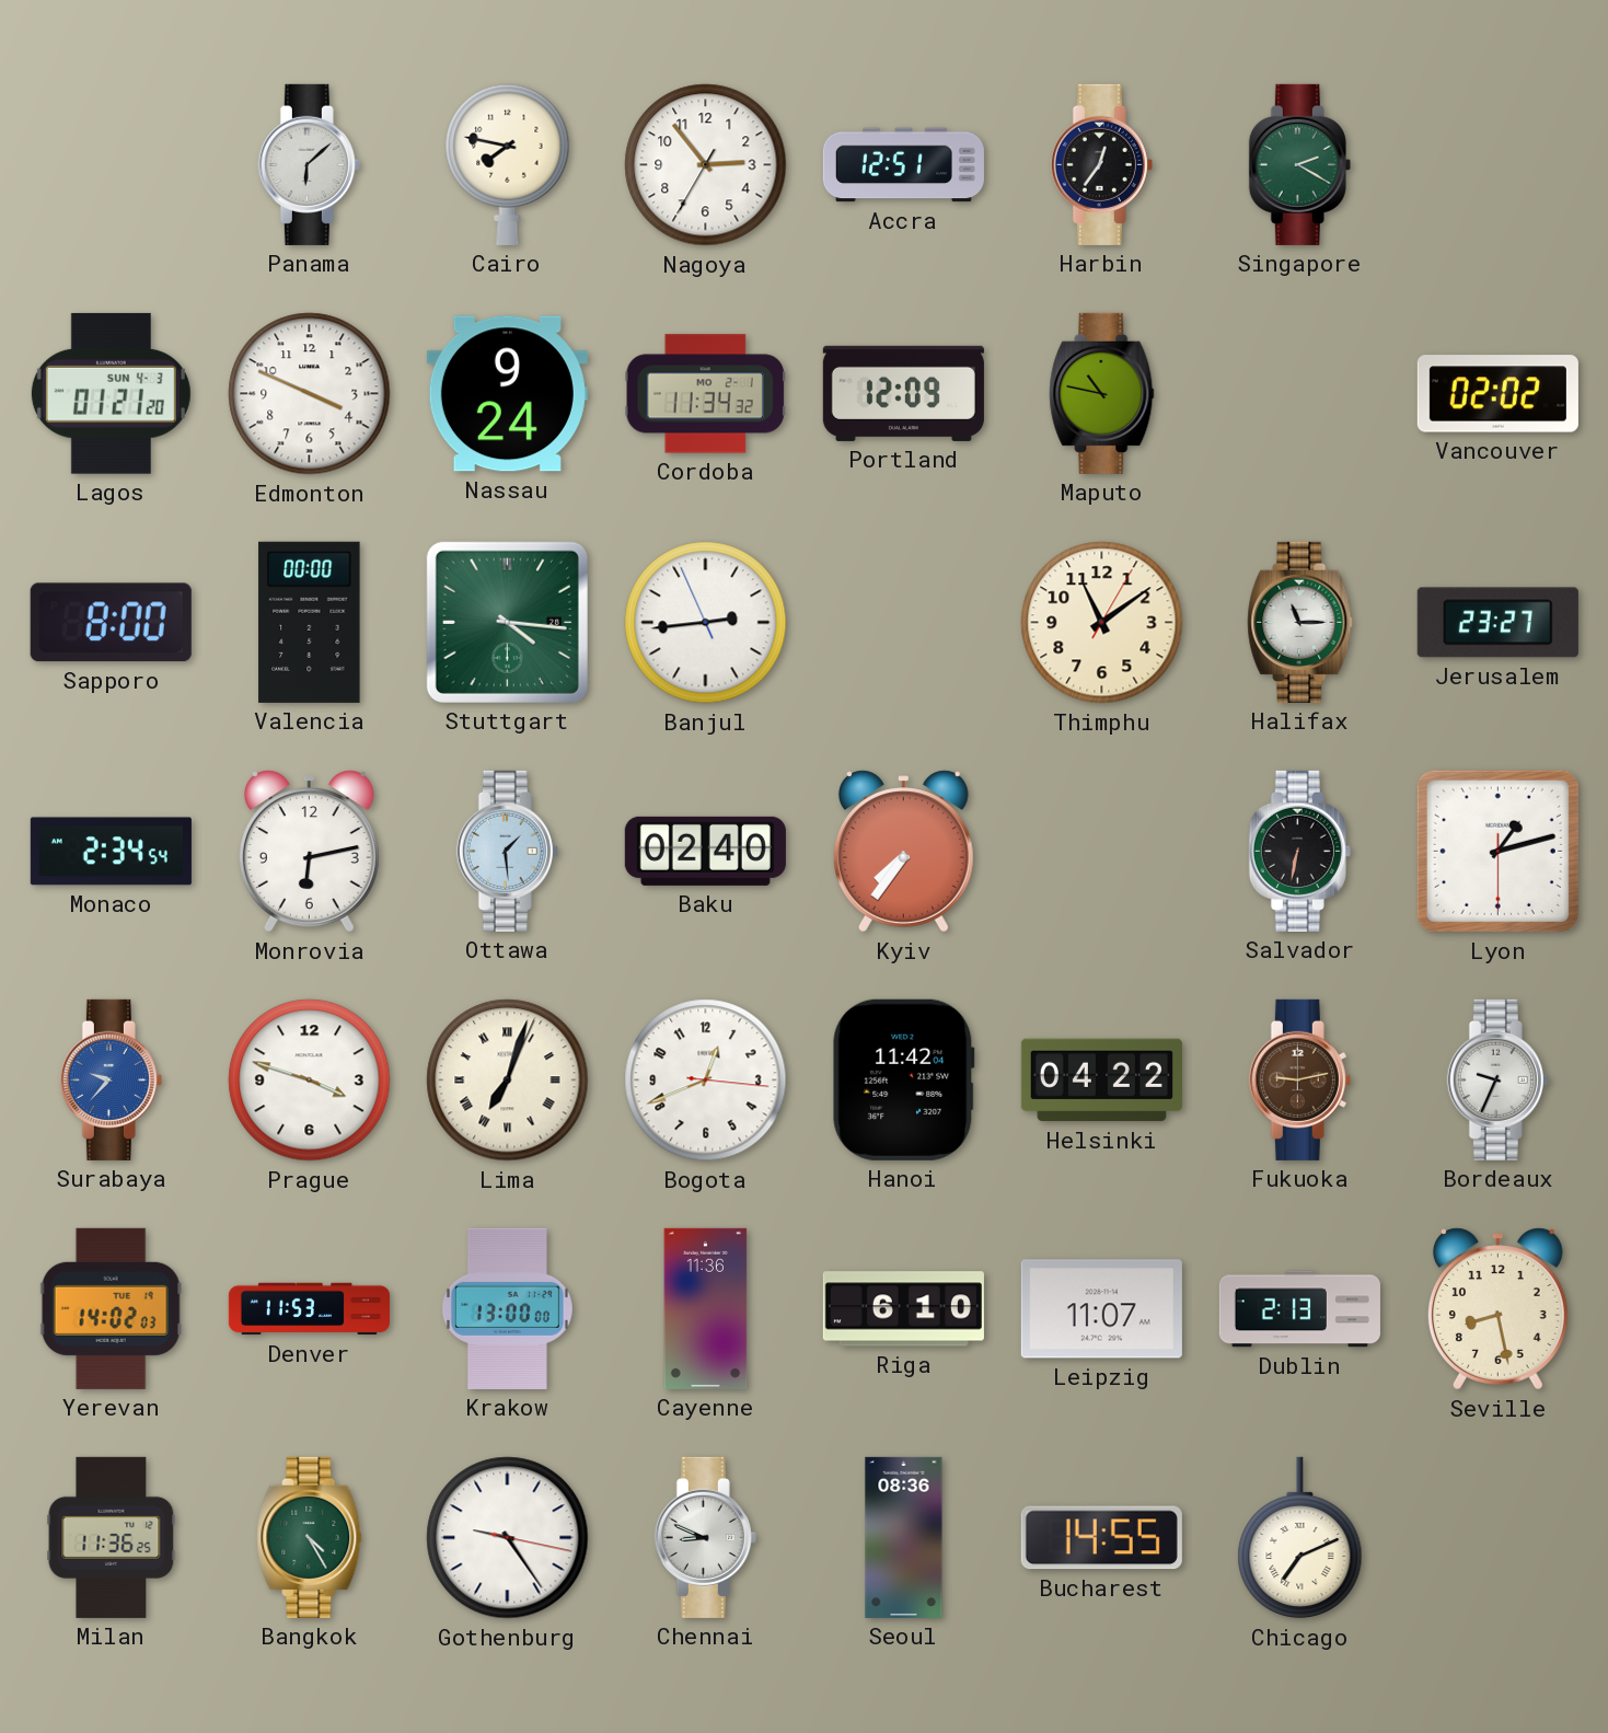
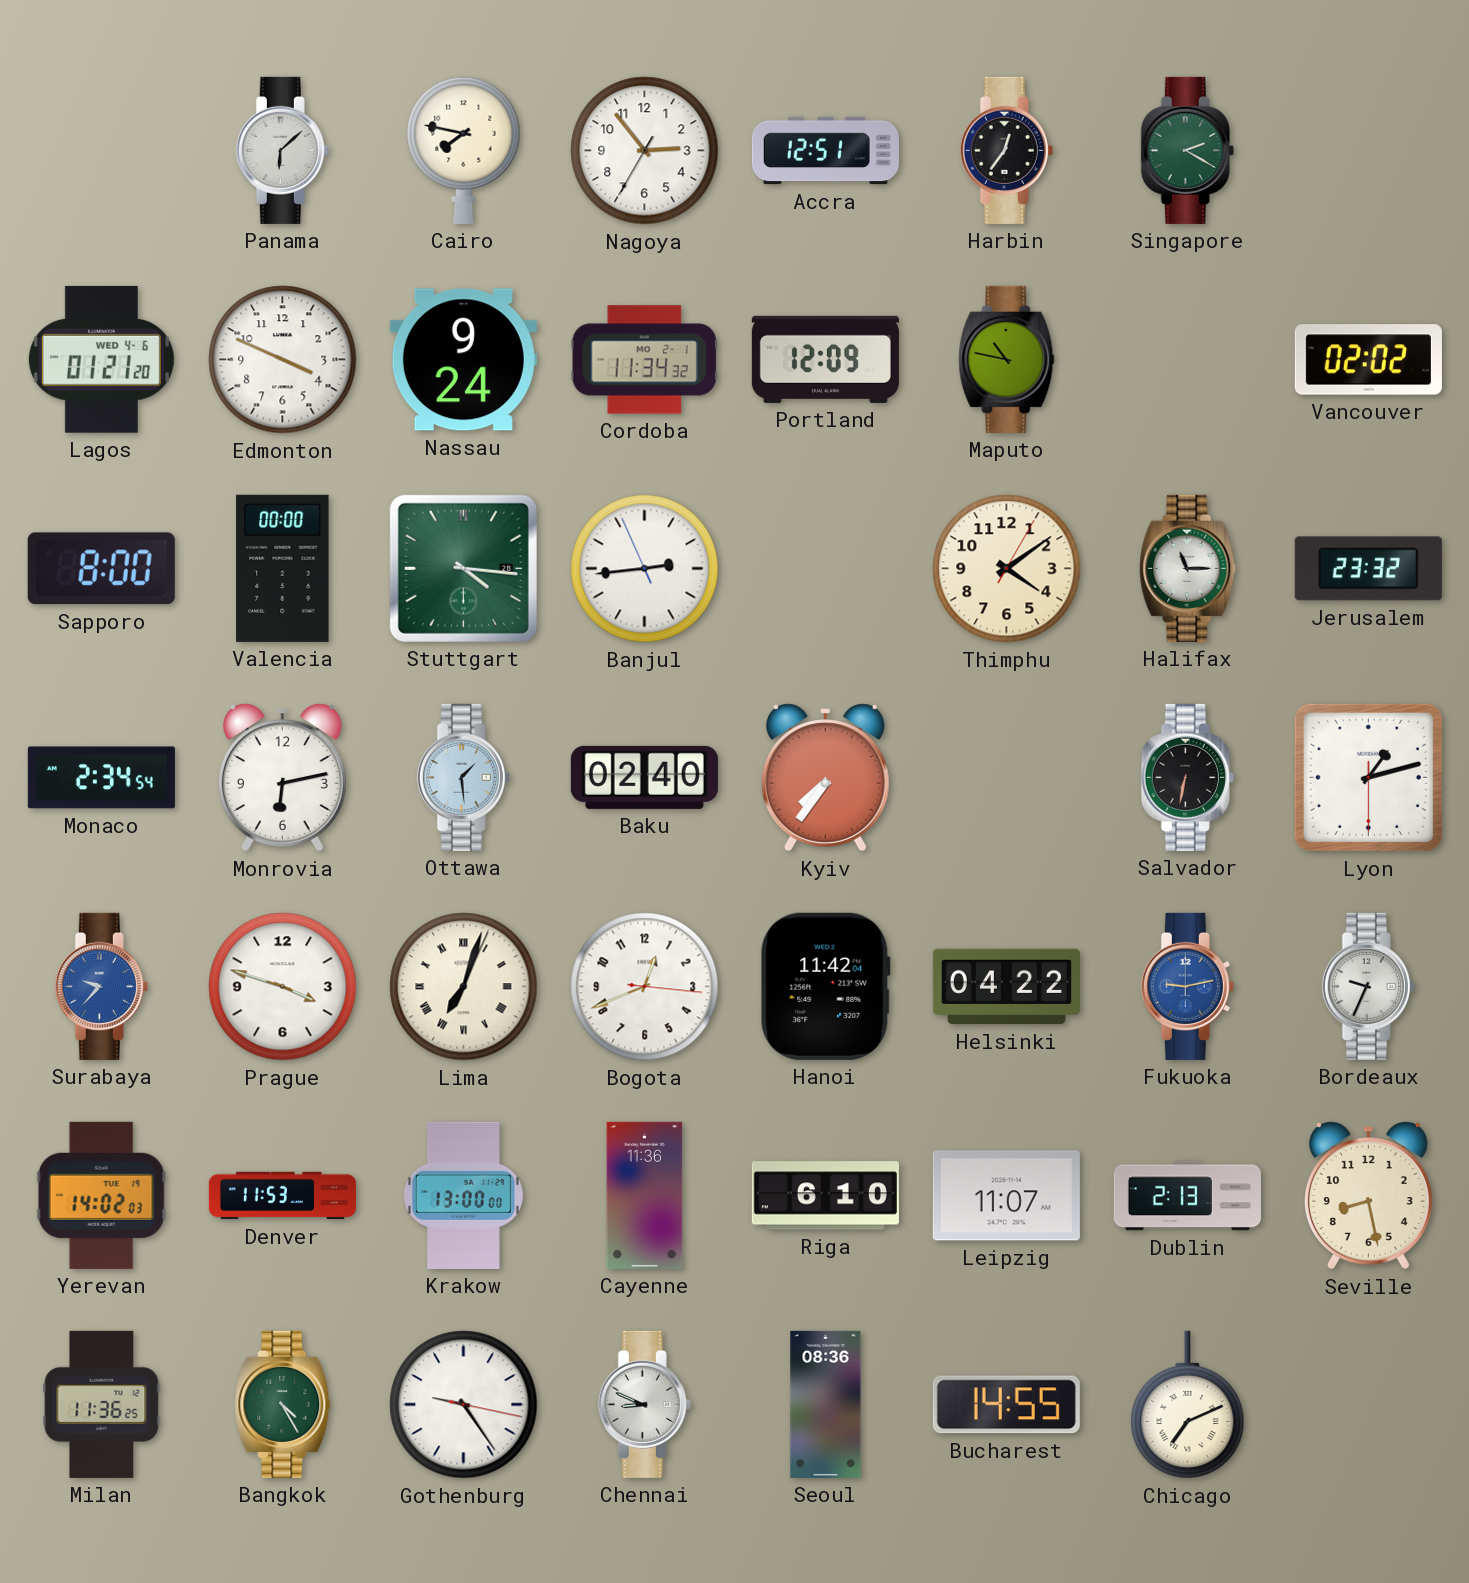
Lagos date: SUN 4-3 -> WED 4-6
Thimphu: 11:09 -> 4:09
Jerusalem: 23:27 -> 23:32
Fukuoka dial: brown -> blue
